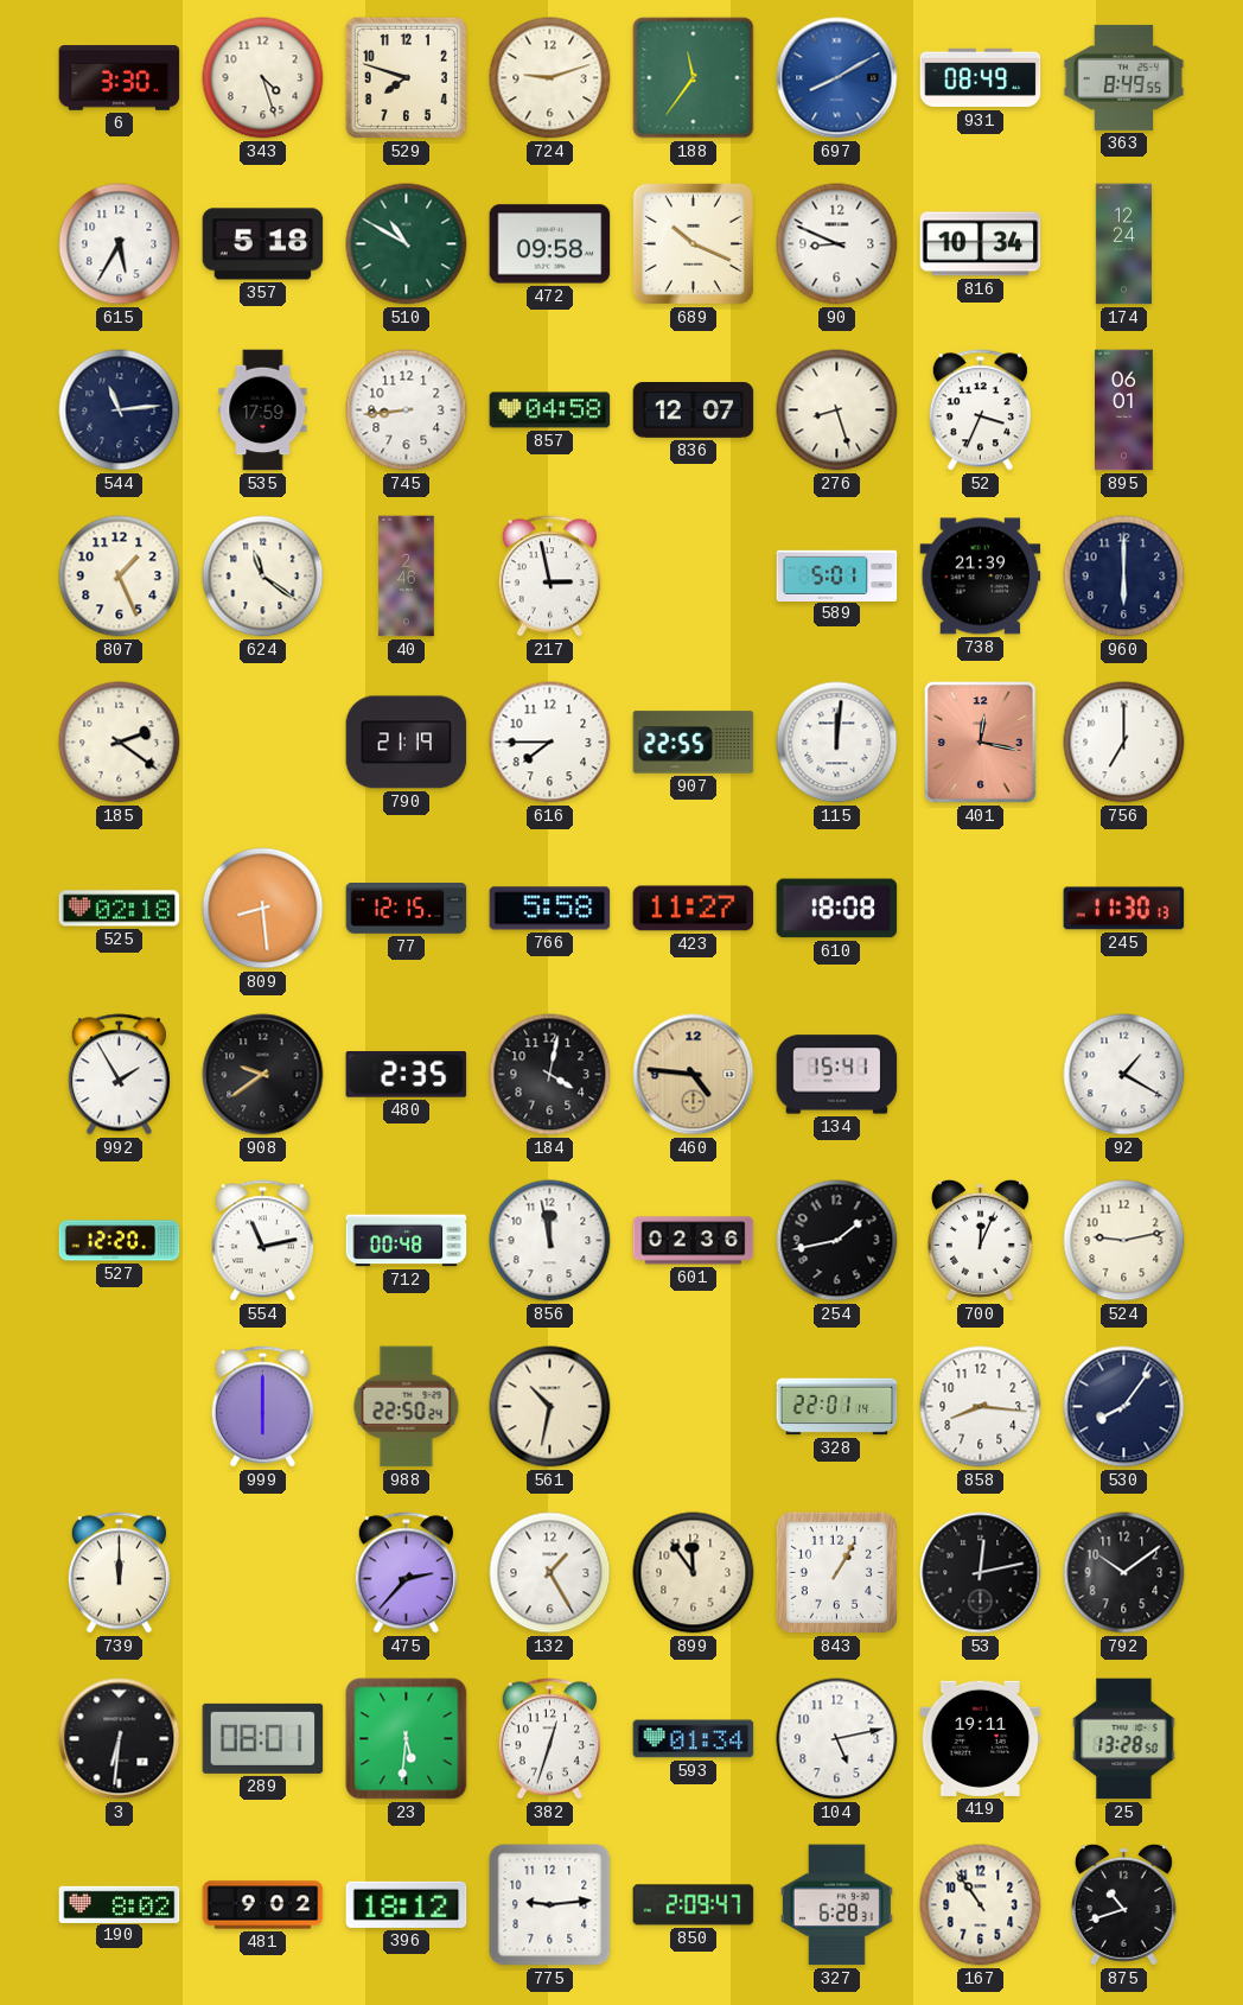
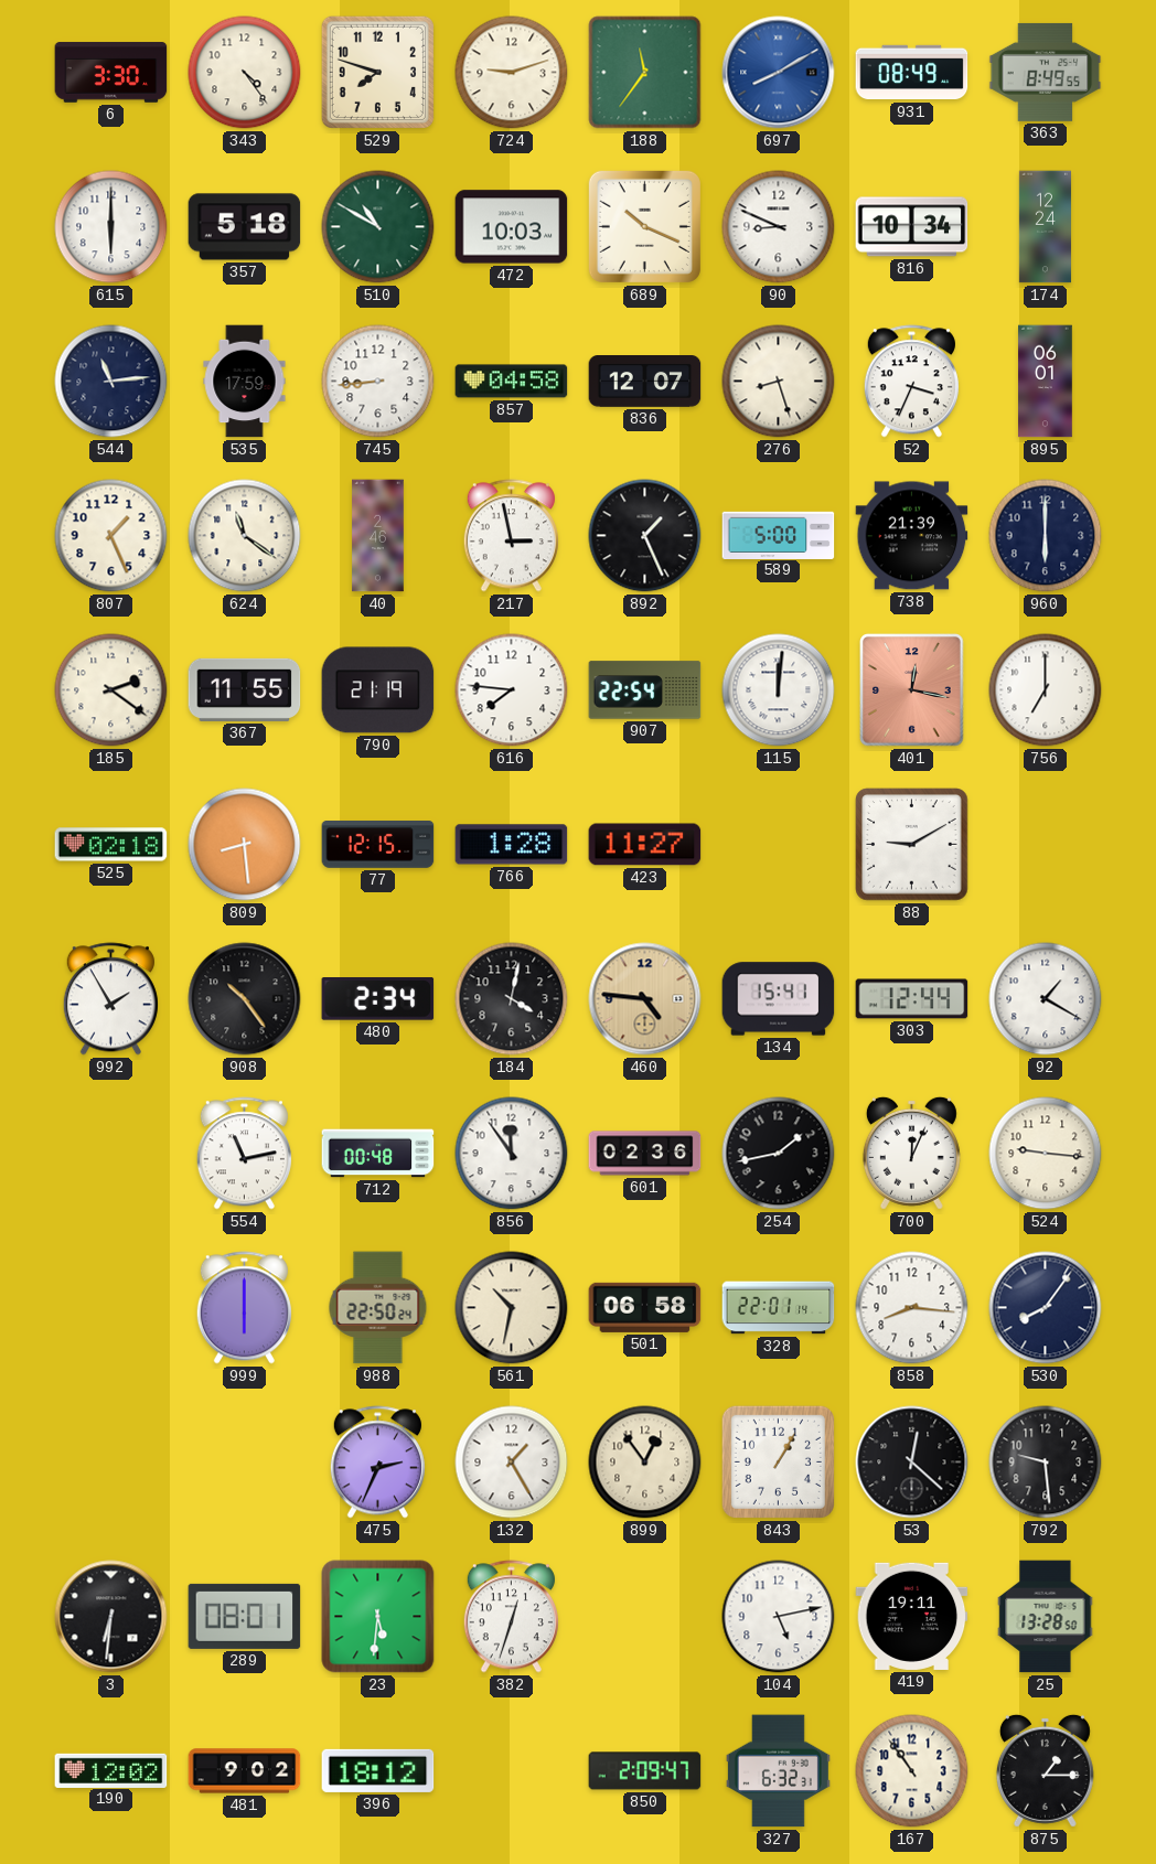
343: 4:27 -> 4:24
615: 5:35 -> 6:00
472: 09:58 -> 10:03
892: none -> 1:26
589: 5:01 -> 5:00
367: none -> 11:55
616: 7:45 -> 7:46
907: 22:55 -> 22:54
766: 5:58 -> 1:28
610: 18:08 -> none
88: none -> 9:10
245: 11:30 -> none
908: 9:39 -> 10:24
480: 2:35 -> 2:34
303: none -> 12:44
527: 12:20 -> none
856: 11:58 -> 11:54
524: 9:13 -> 9:16
501: none -> 06:58
739: 12:00 -> none
475: 2:37 -> 2:34
899: 11:54 -> 12:54
53: 12:13 -> 12:22
792: 10:09 -> 9:29
593: 01:34 -> none
190: 8:02 -> 12:02
775: 9:14 -> none
327: 6:28 -> 6:32
875: 10:42 -> 1:15
